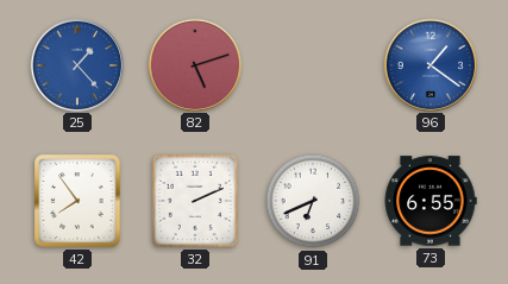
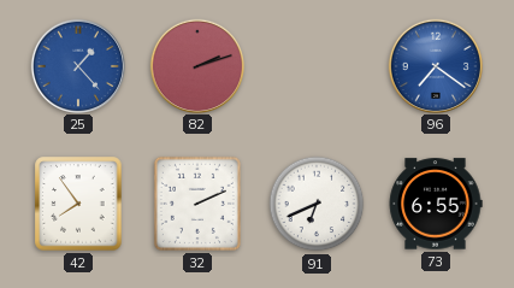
82: 5:12 -> 2:12
96: 1:21 -> 7:21
